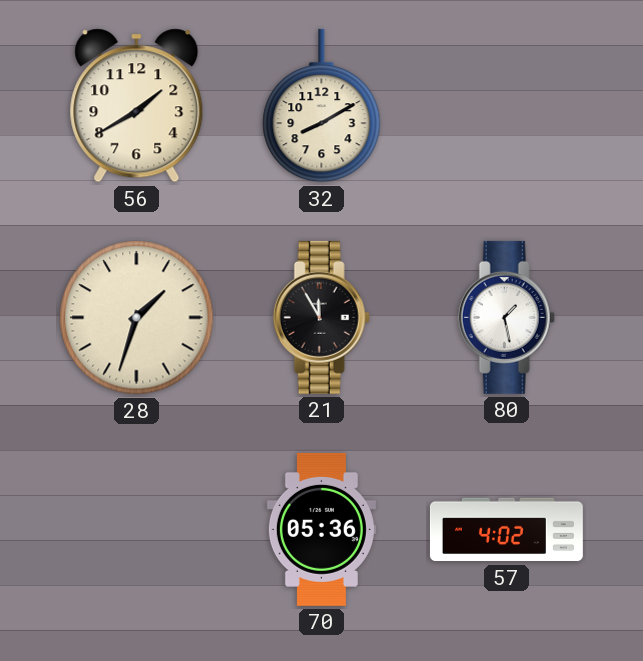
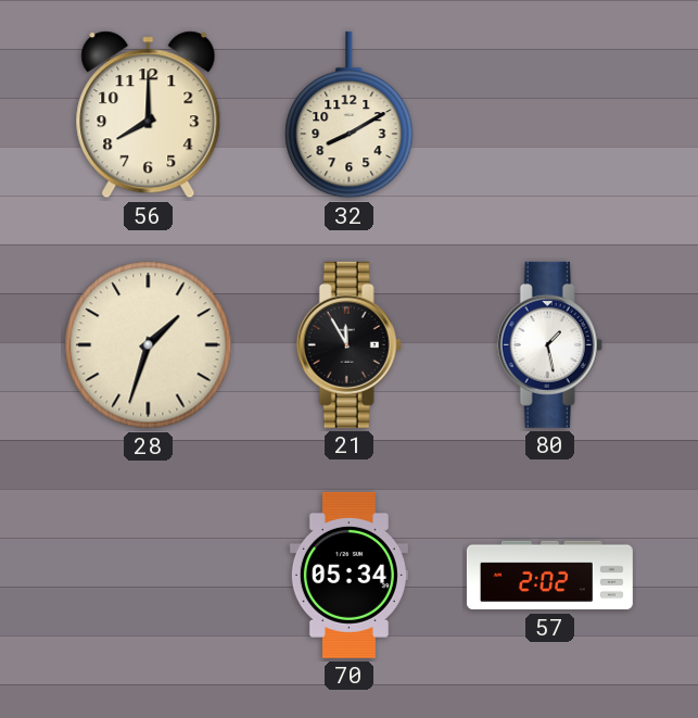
56: 1:40 -> 8:00
70: 05:36 -> 05:34
57: 4:02 -> 2:02
